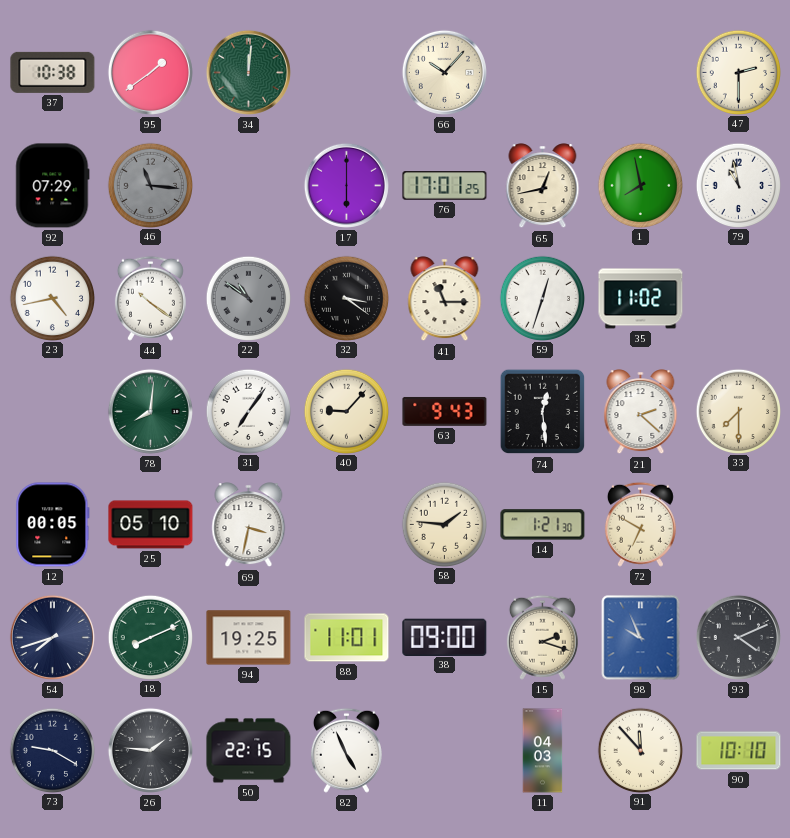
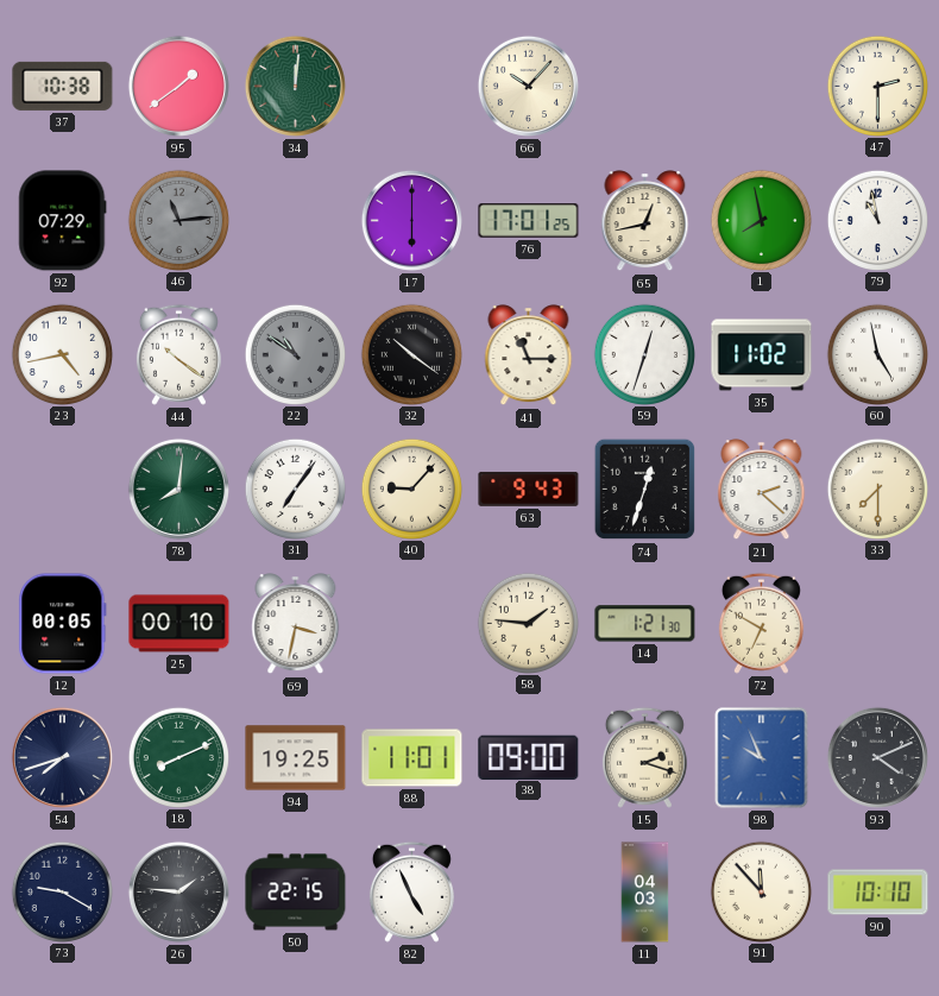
46: 11:16 -> 11:14
32: 3:21 -> 10:21
60: none -> 4:58
74: 12:29 -> 12:33
25: 05:10 -> 00:10
